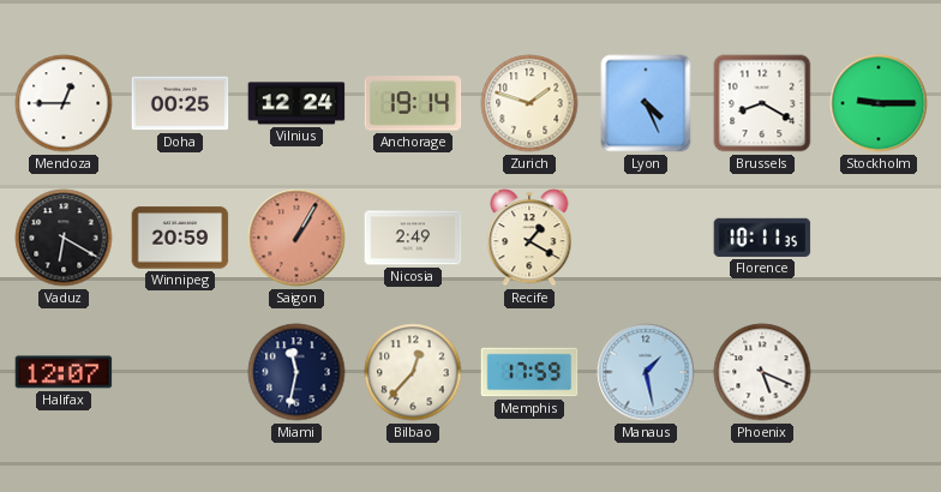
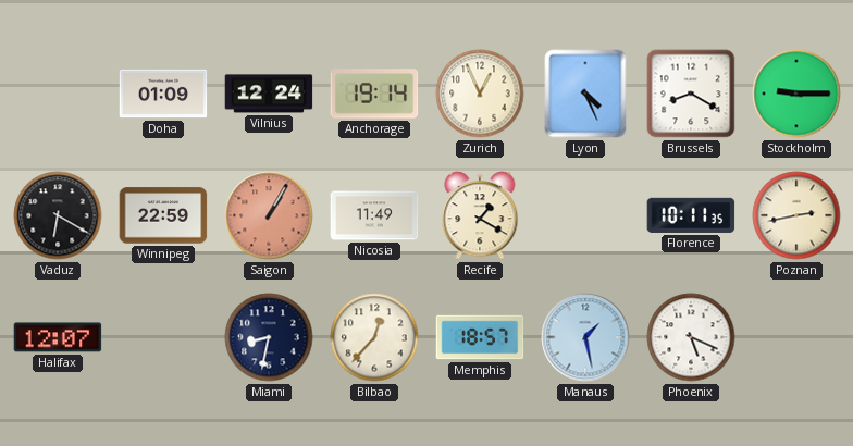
Mendoza: 12:45 -> none
Doha: 00:25 -> 01:09
Zurich: 1:48 -> 12:56
Winnipeg: 20:59 -> 22:59
Nicosia: 2:49 -> 11:49
Poznan: none -> 2:43
Miami: 11:32 -> 8:32
Memphis: 17:59 -> 18:57
